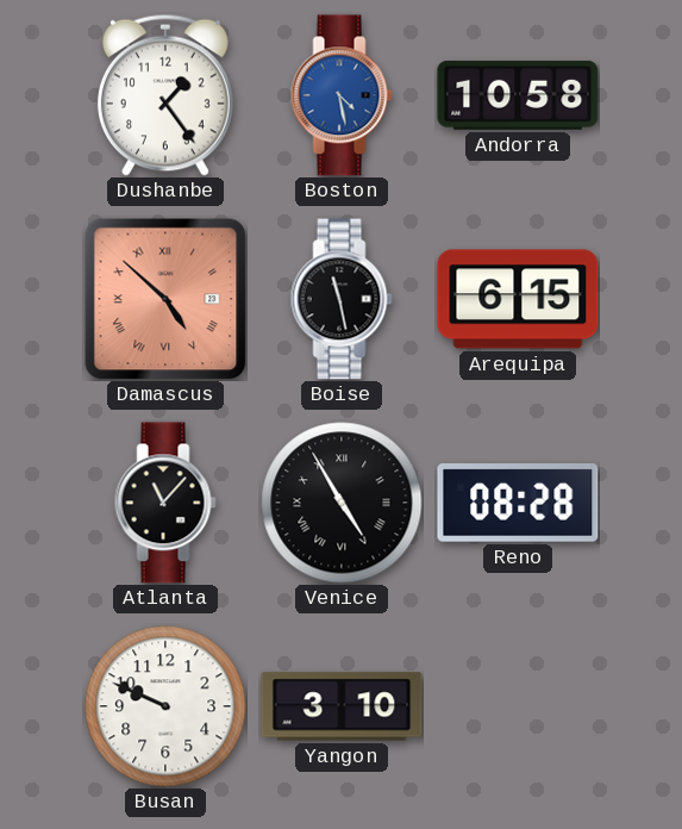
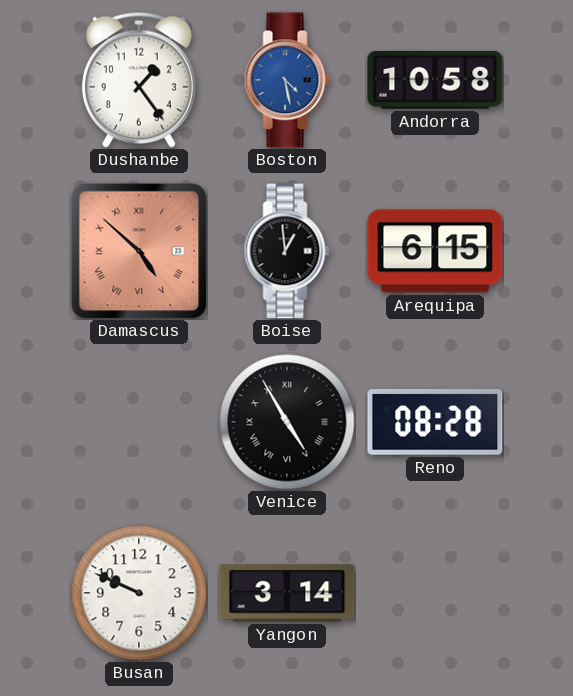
Boise: 11:28 -> 12:59
Atlanta: 11:07 -> none
Yangon: 3:10 -> 3:14
